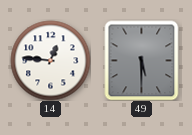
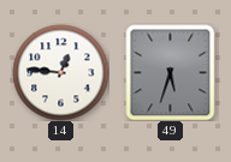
49: 5:30 -> 5:33
